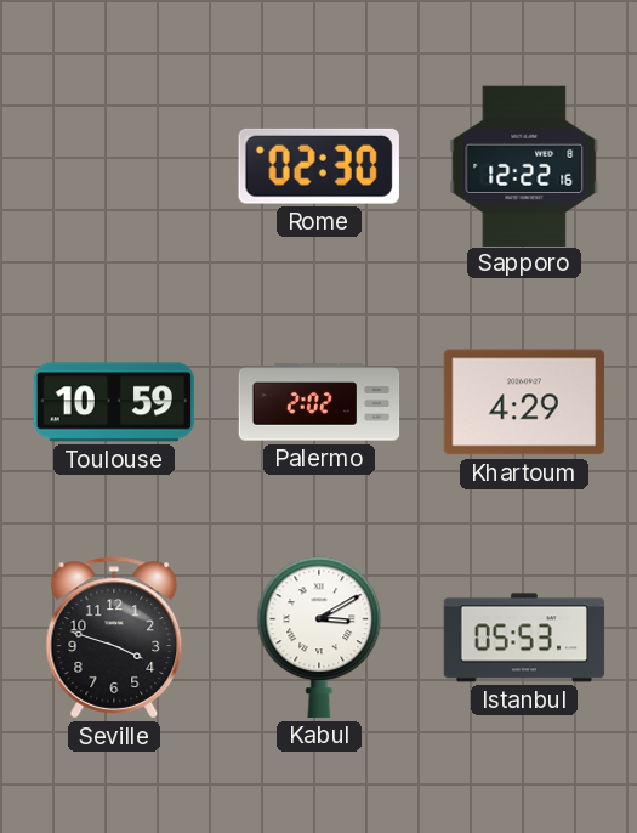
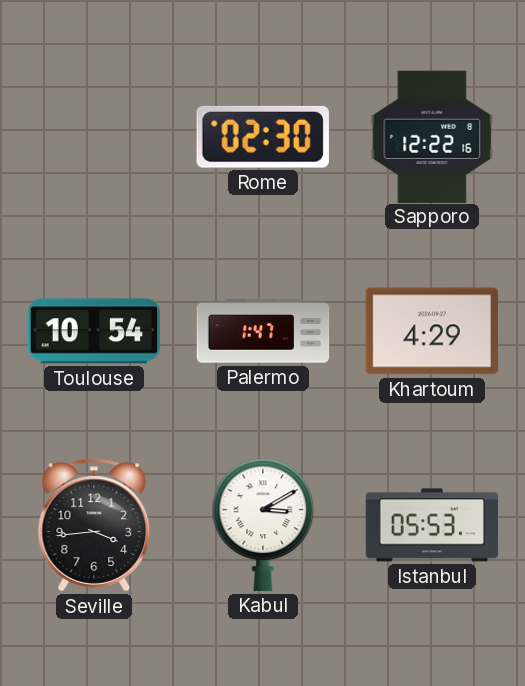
Toulouse: 10:59 -> 10:54
Palermo: 2:02 -> 1:47
Seville: 3:48 -> 3:44
